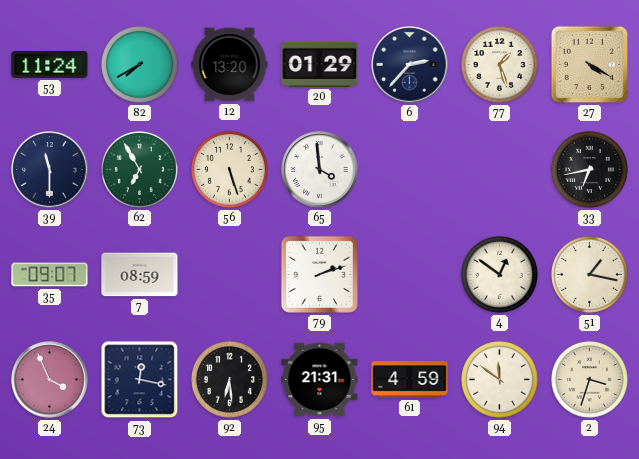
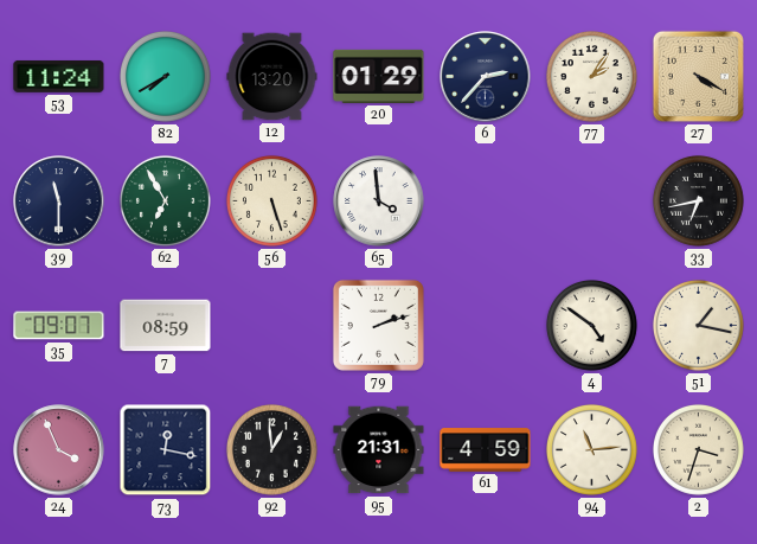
77: 1:27 -> 2:06
4: 12:51 -> 4:51
92: 6:29 -> 12:59
94: 11:51 -> 11:14
